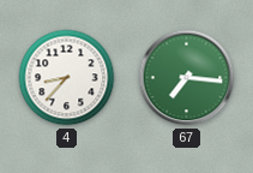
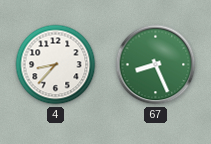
67: 7:16 -> 8:26
